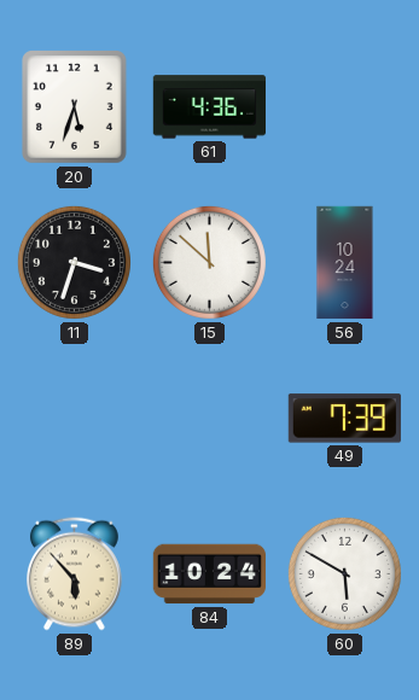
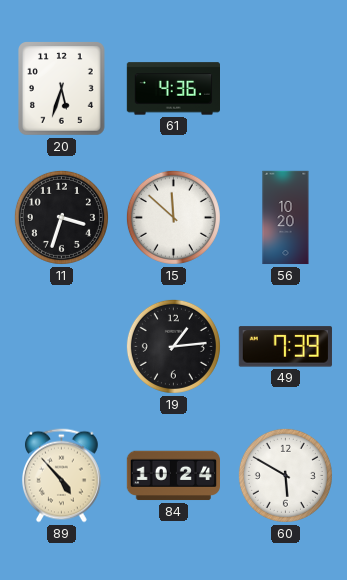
56: 10:24 -> 10:20
19: none -> 1:14
89: 5:53 -> 4:53
